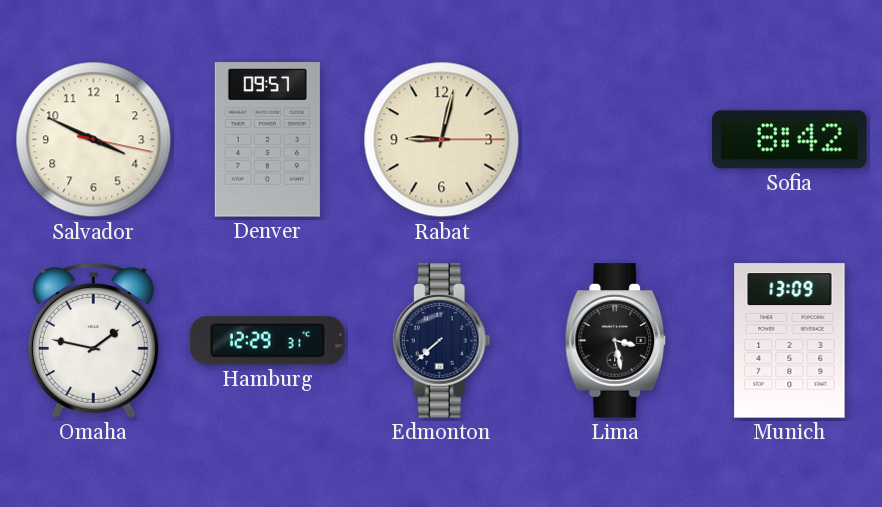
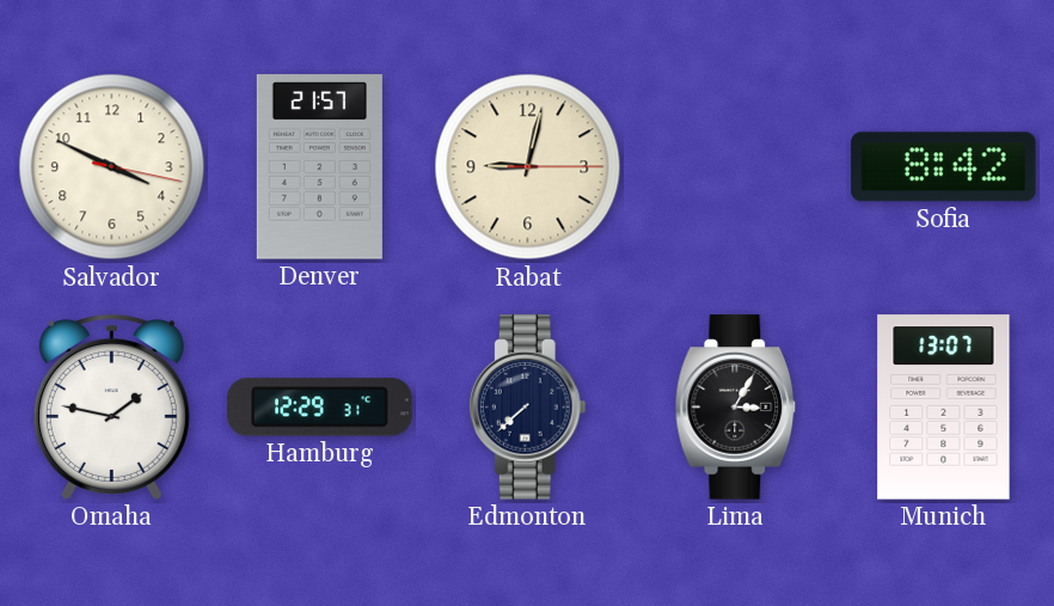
Denver: 09:57 -> 21:57
Lima: 3:28 -> 3:05
Munich: 13:09 -> 13:07
